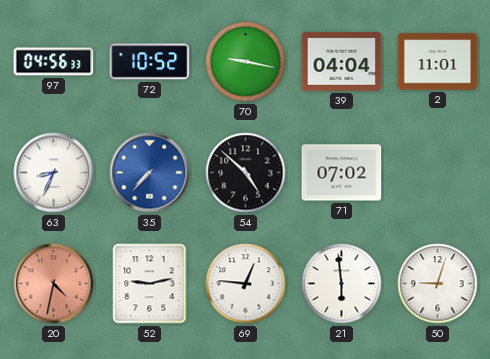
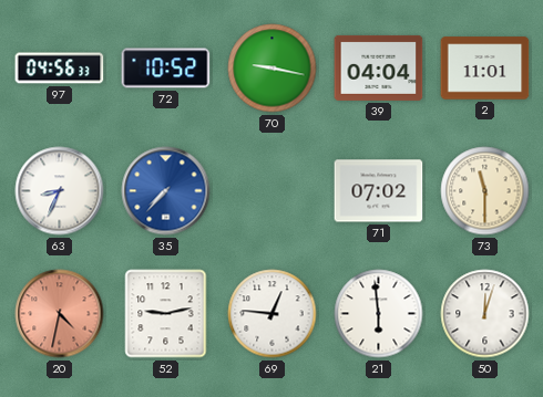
54: 4:52 -> none
73: none -> 11:30
50: 9:03 -> 12:03
